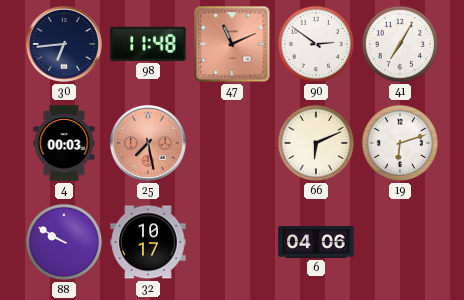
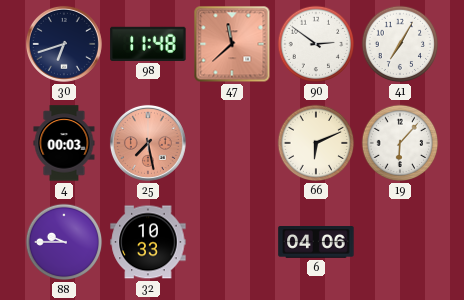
30: 6:44 -> 6:42
47: 11:11 -> 11:38
19: 6:12 -> 6:07
88: 9:50 -> 9:45
32: 10:17 -> 10:33
